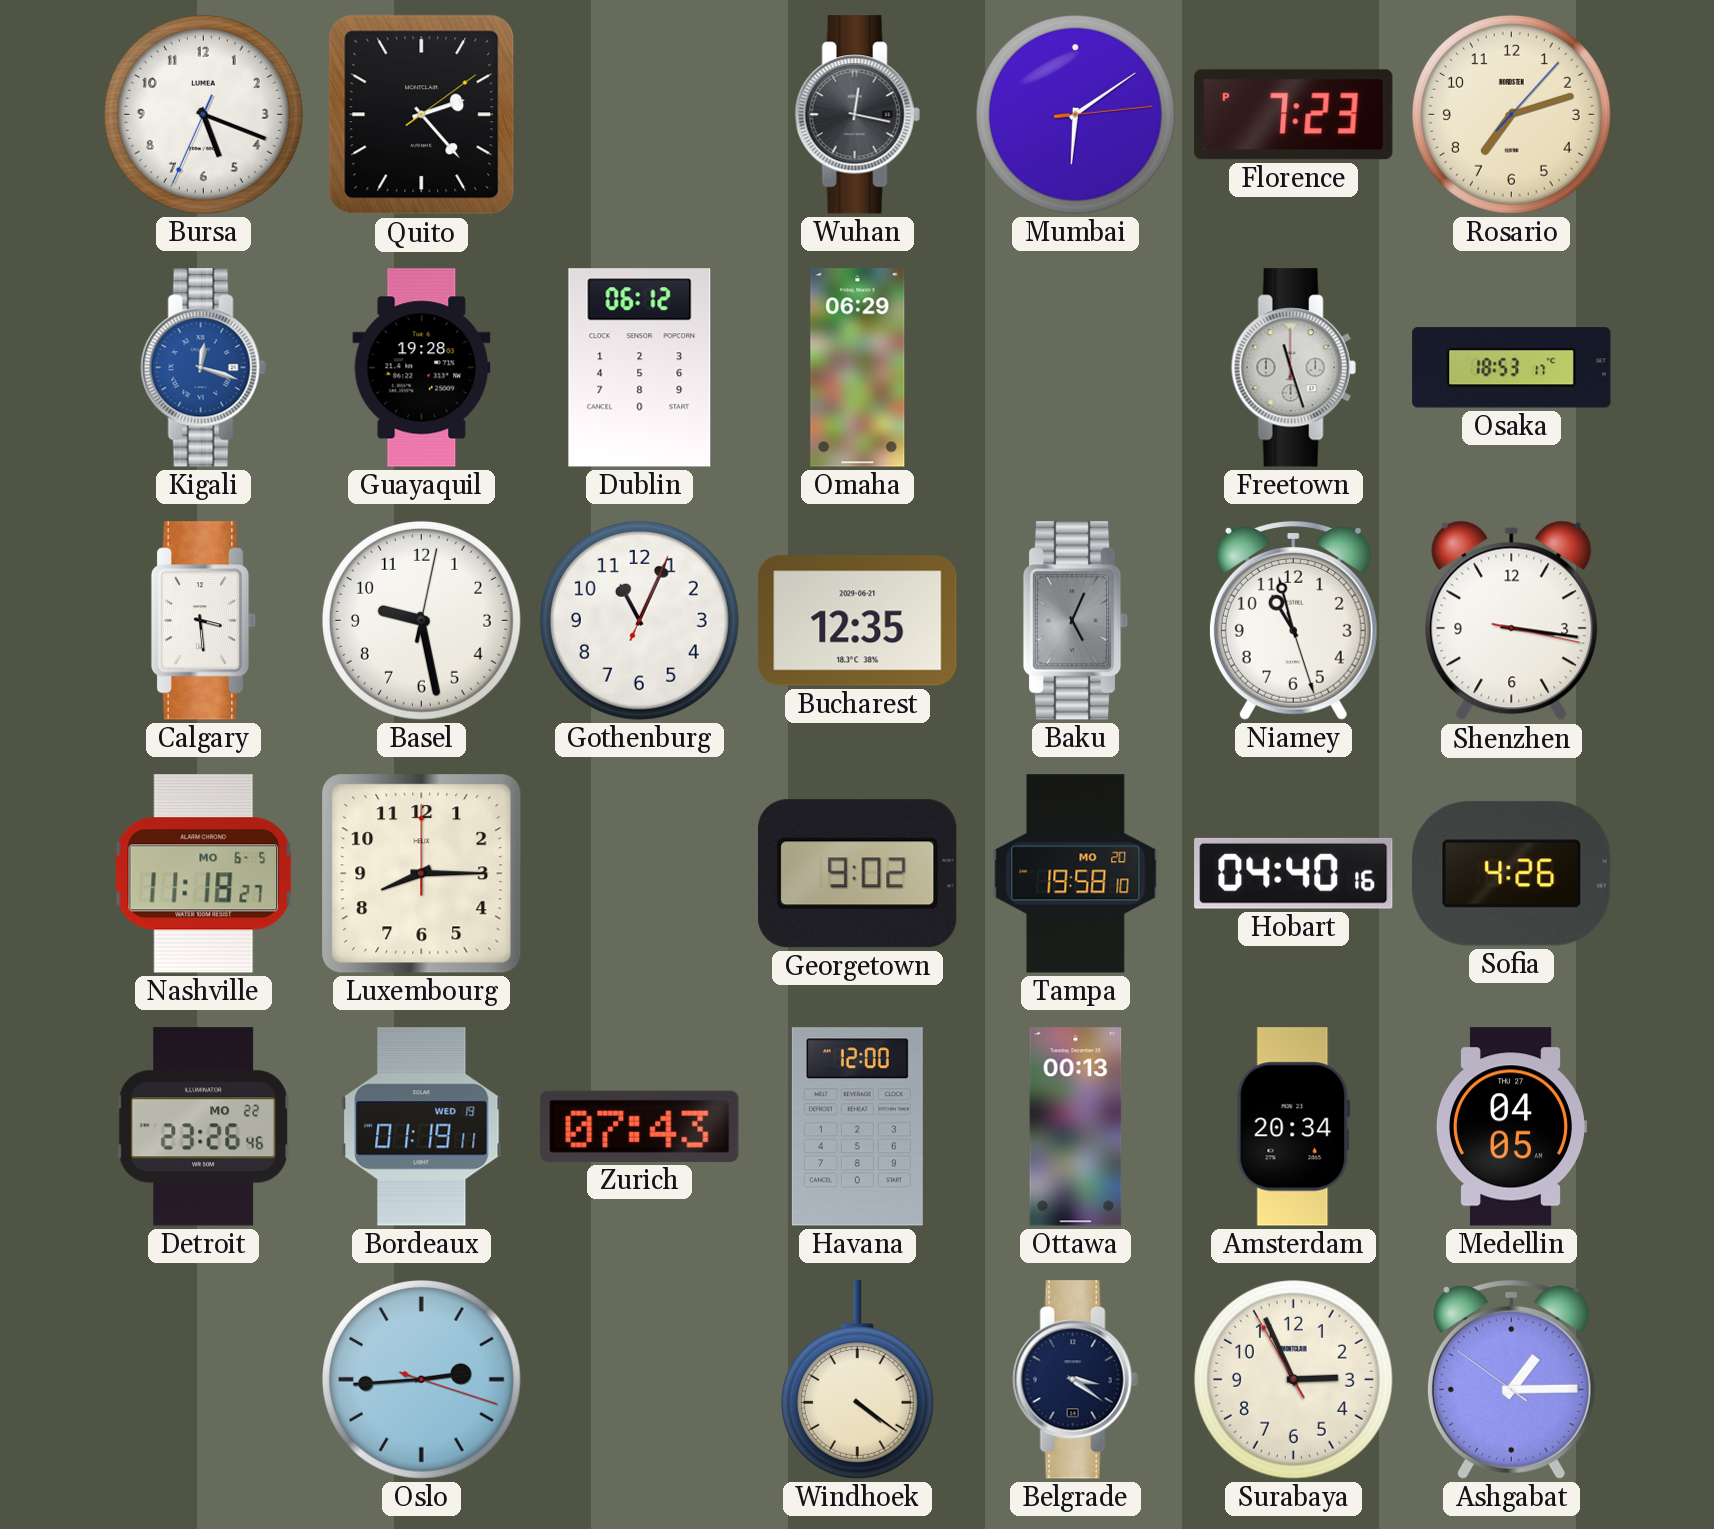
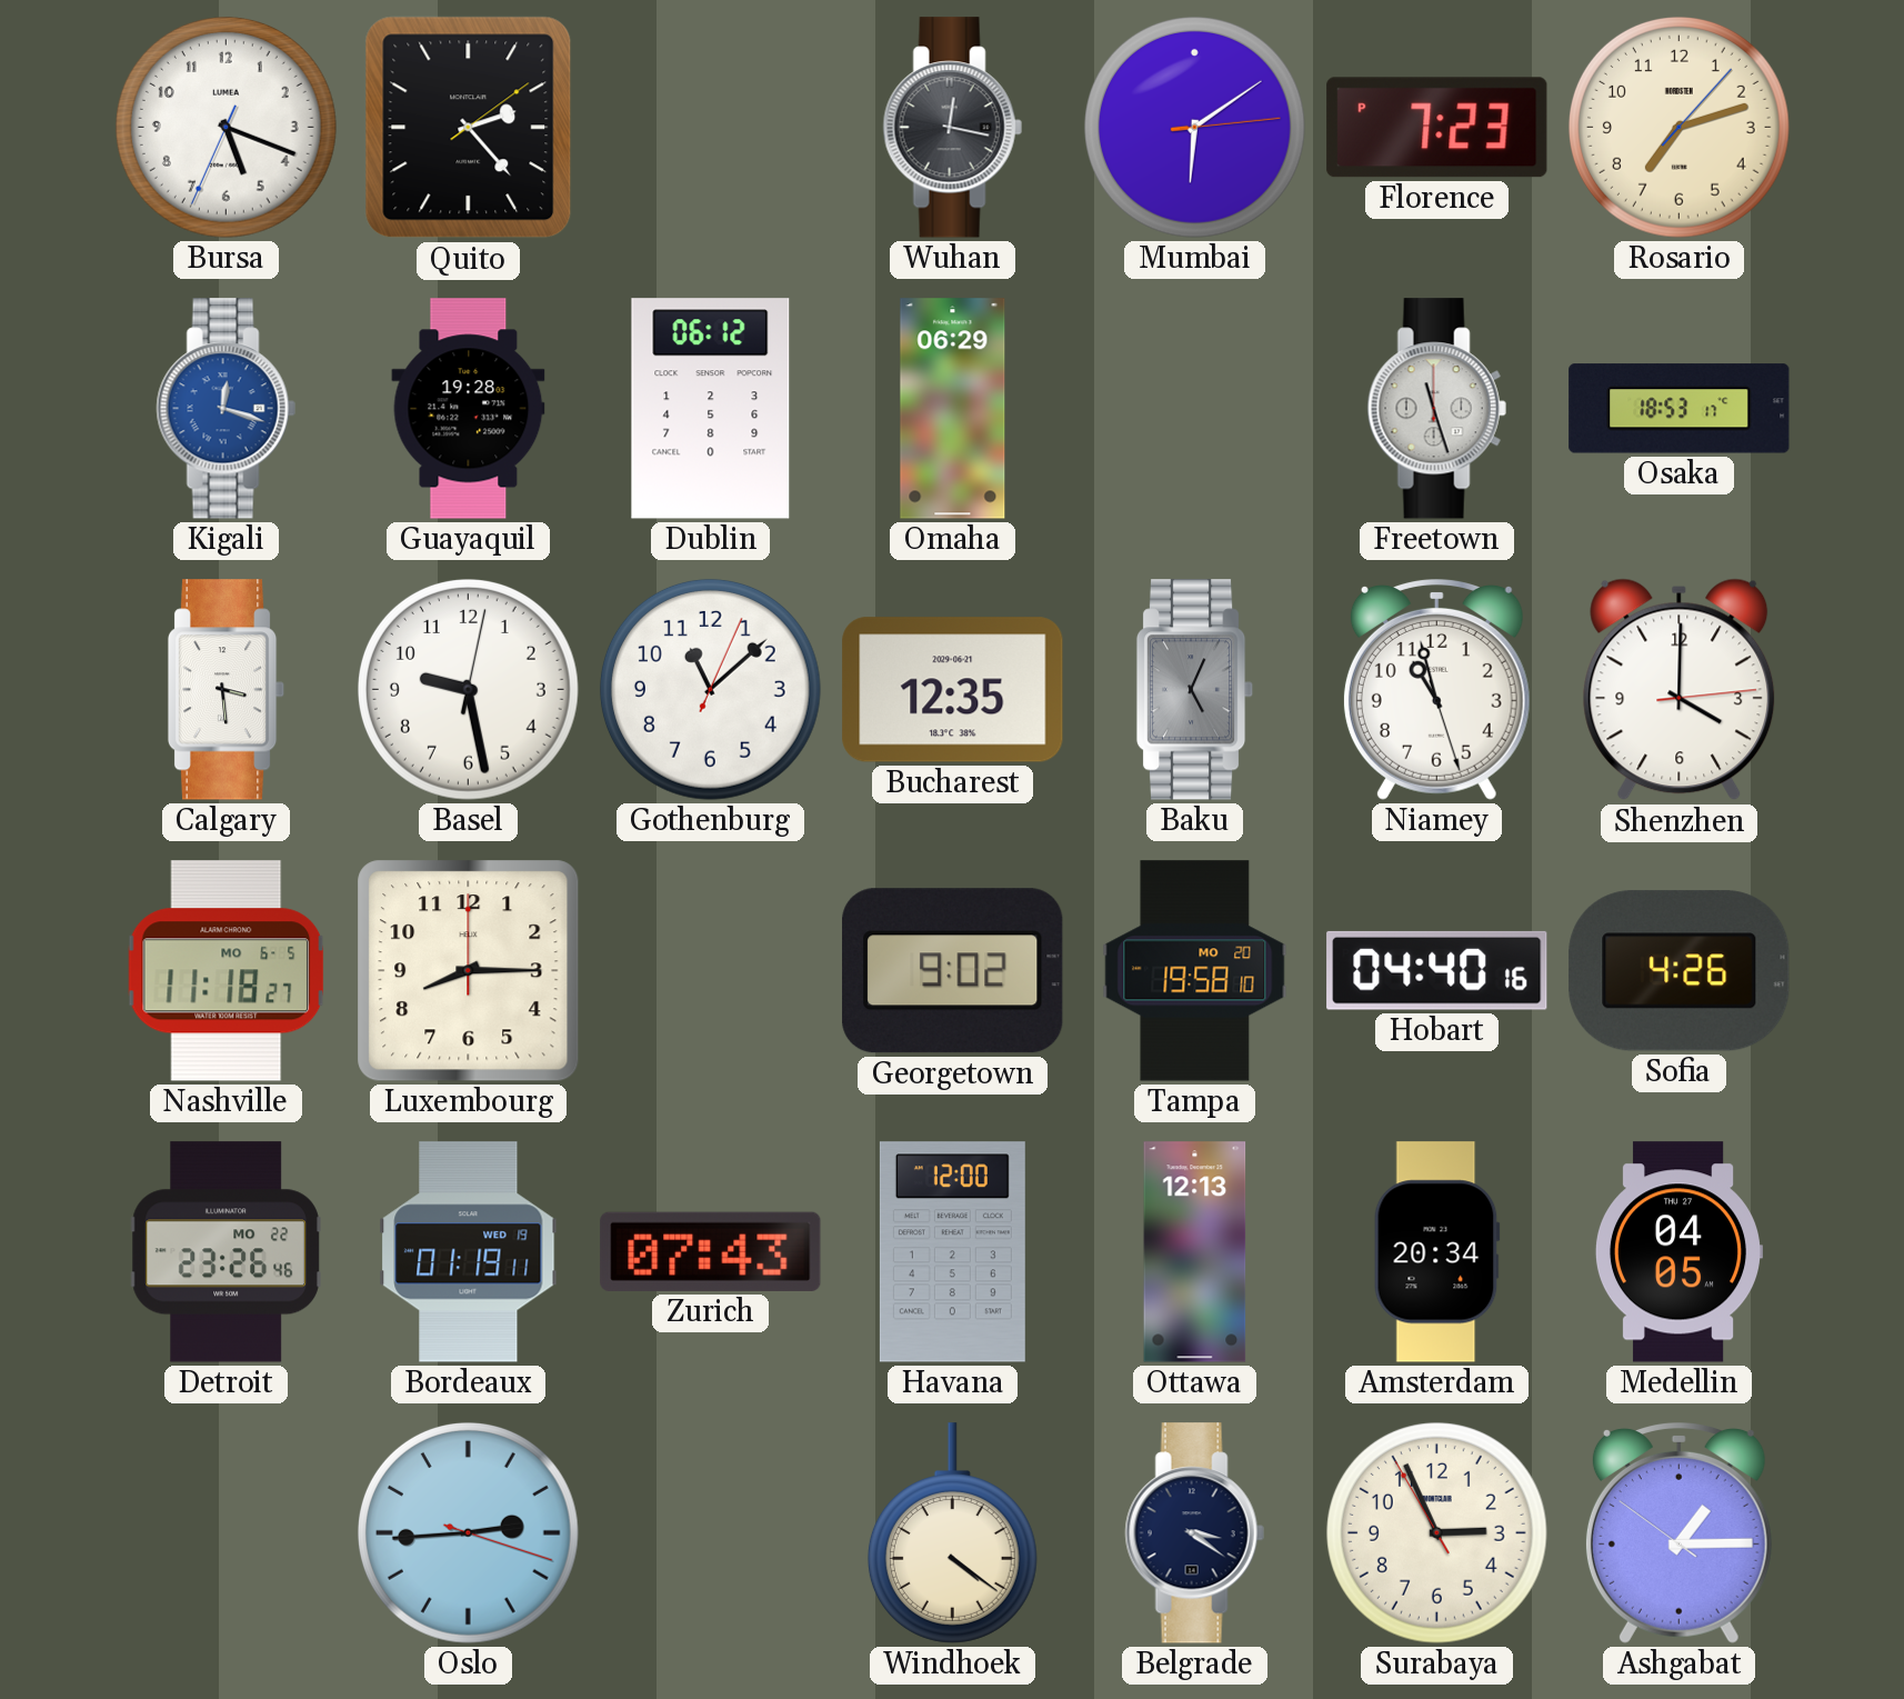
Gothenburg: 11:04 -> 11:08
Shenzhen: 3:16 -> 4:00
Ottawa: 00:13 -> 12:13
